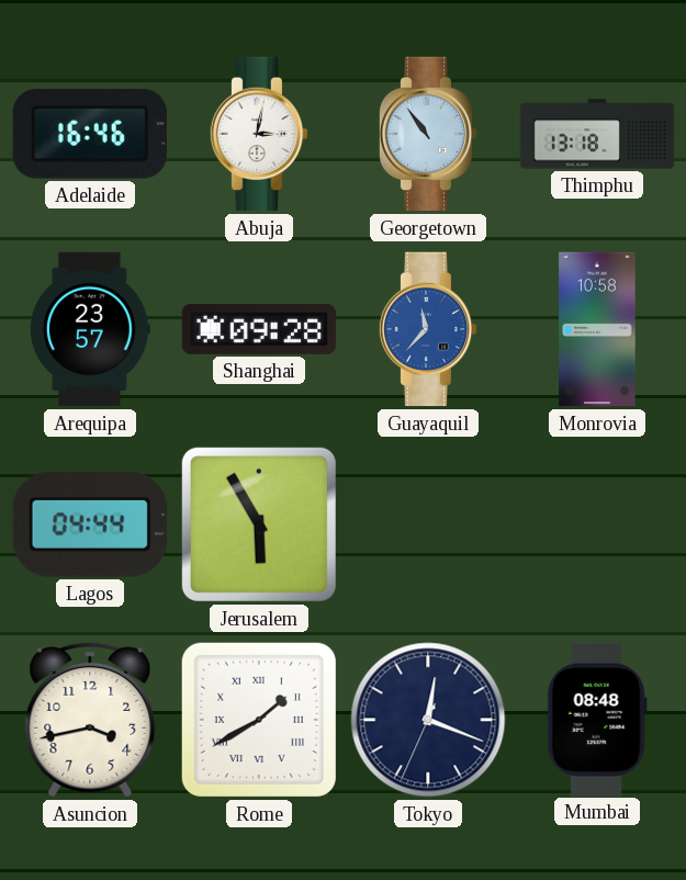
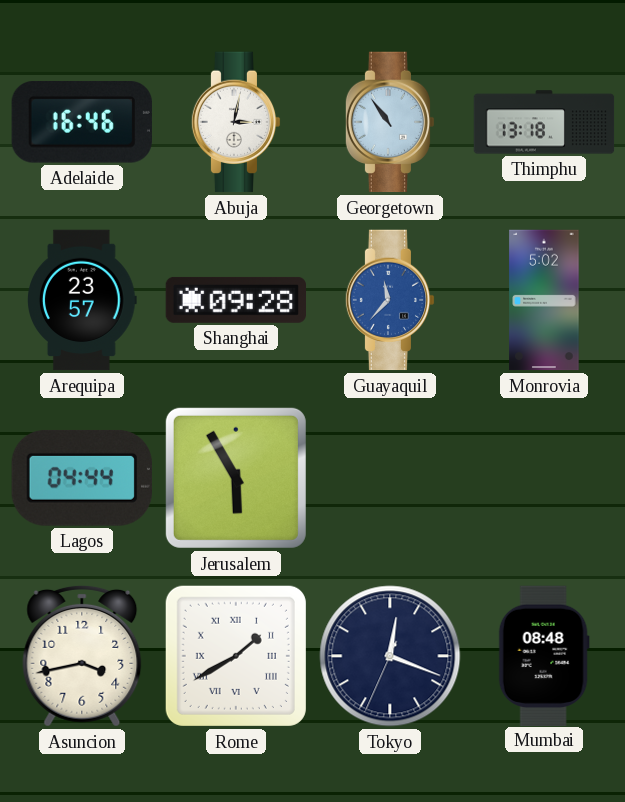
Monrovia: 10:58 -> 5:02
